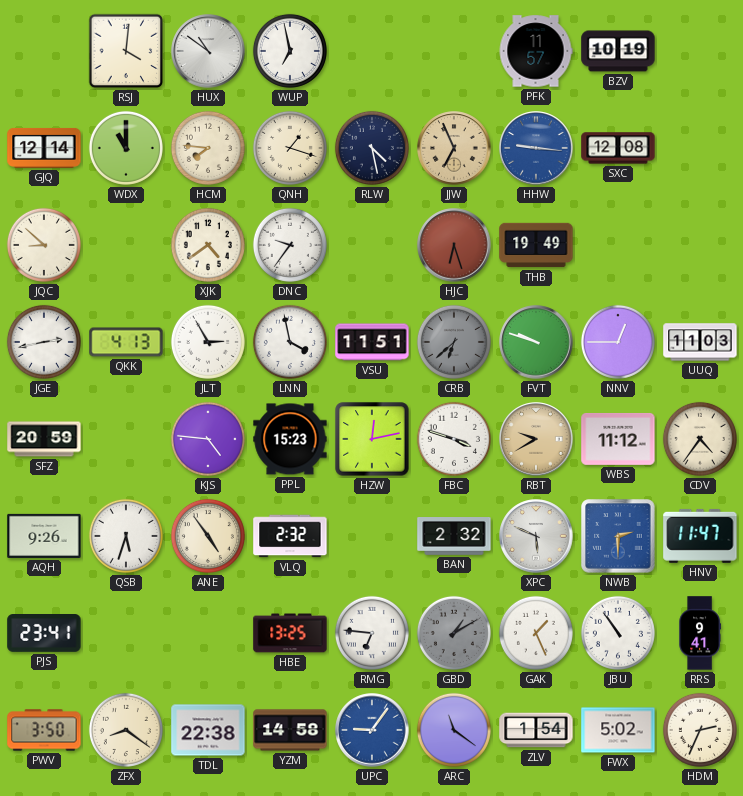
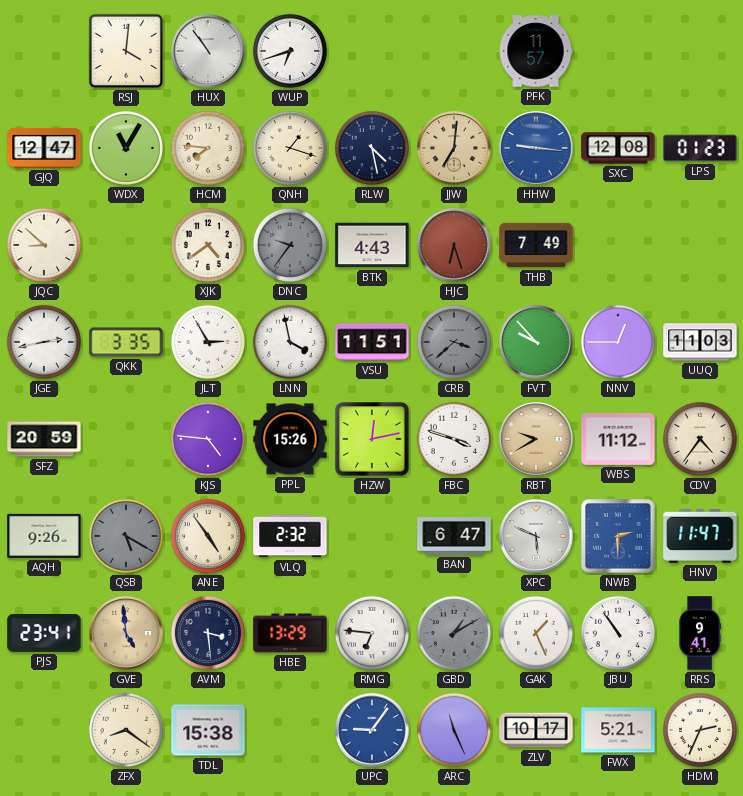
HUX: 10:51 -> 10:54
WUP: 6:58 -> 6:42
BZV: 10:19 -> none
GJQ: 12:14 -> 12:47
WDX: 11:00 -> 11:05
JJW: 6:56 -> 7:01
LPS: none -> 01:23
DNC dial: white -> grey
BTK: none -> 4:43
THB: 19:49 -> 7:49
QKK: 4:13 -> 3:35
CRB: 6:38 -> 3:38
FVT: 9:48 -> 9:53
PPL: 15:23 -> 15:26
QSB: 5:33 -> 5:20
QSB dial: white -> grey
BAN: 2:32 -> 6:47
GVE: none -> 4:59
AVM: none -> 3:29
HBE: 13:25 -> 13:29
PWV: 3:50 -> none
TDL: 22:38 -> 15:38
YZM: 14:58 -> none
ARC: 11:21 -> 11:26
ZLV: 1:54 -> 10:17
FWX: 5:02 -> 5:21
